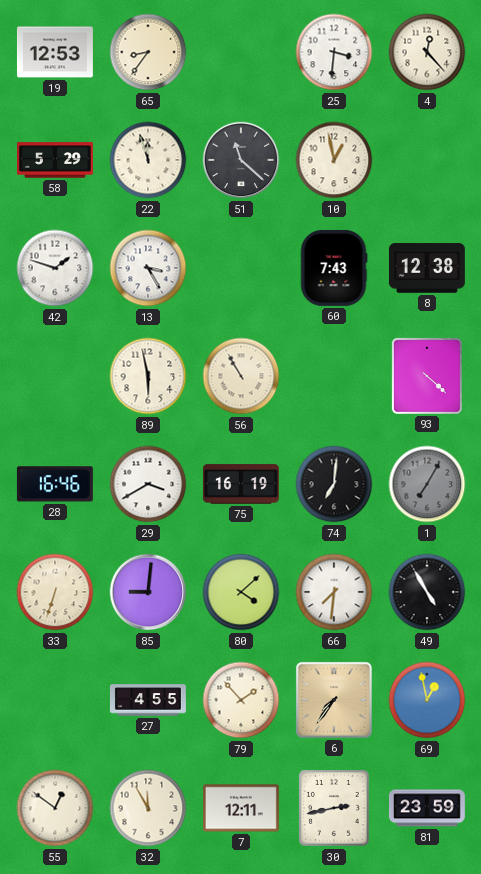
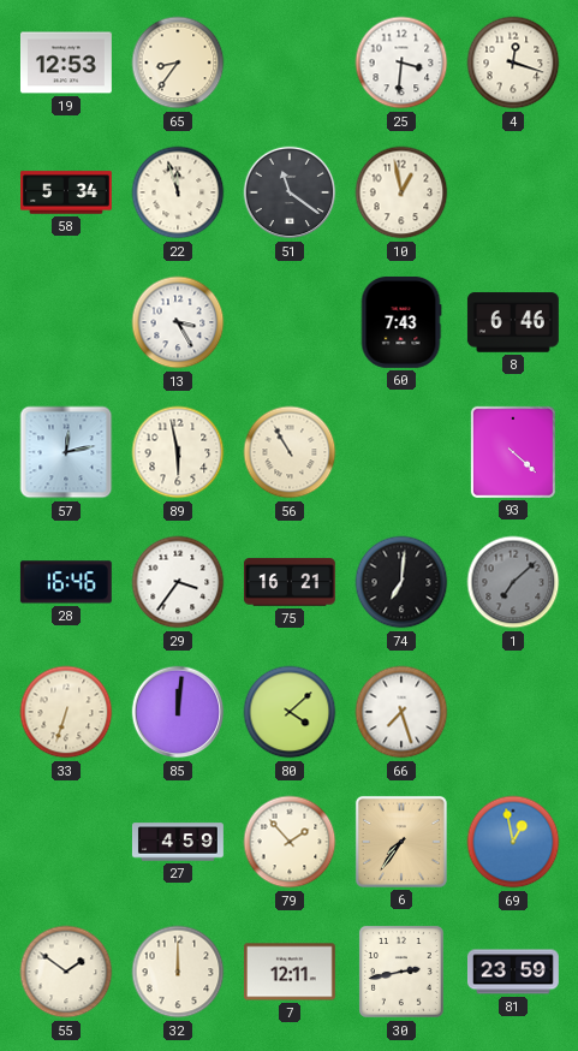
4: 12:23 -> 12:18
58: 5:29 -> 5:34
51: 11:22 -> 11:21
42: 1:48 -> none
8: 12:38 -> 6:46
57: none -> 12:13
29: 3:40 -> 3:36
75: 16:19 -> 16:21
1: 7:05 -> 7:08
85: 9:01 -> 12:01
66: 7:31 -> 7:27
49: 4:55 -> none
27: 4:55 -> 4:59
55: 12:51 -> 1:51
32: 11:55 -> 12:00
